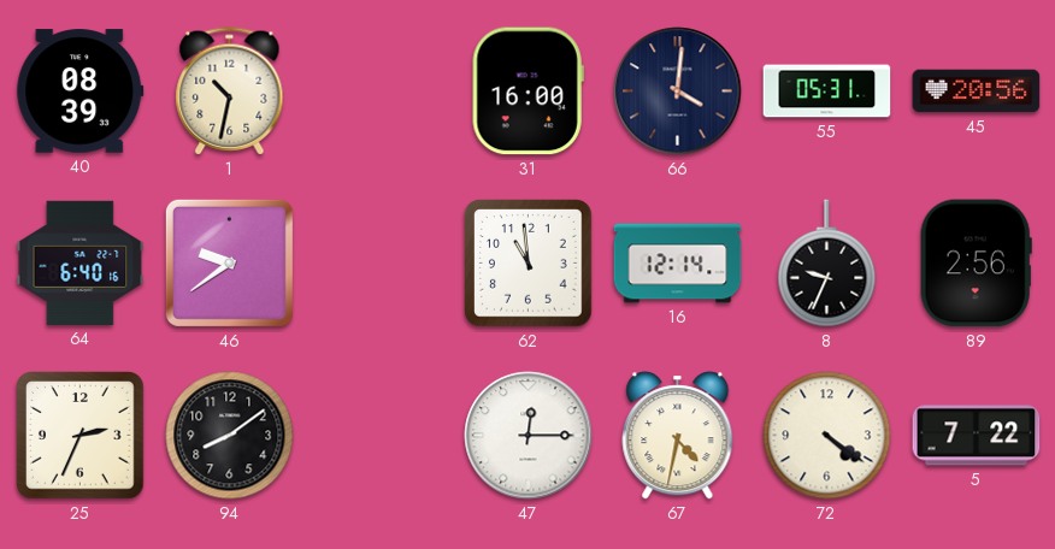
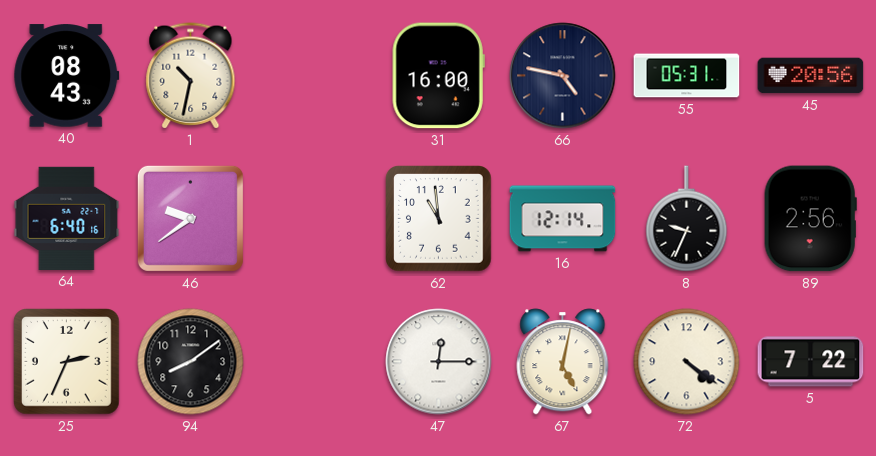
40: 08:39 -> 08:43
66: 4:01 -> 4:47
67: 4:32 -> 5:02
